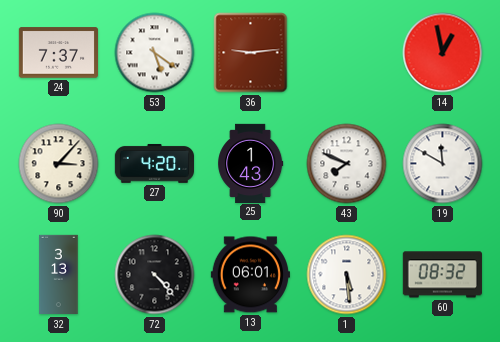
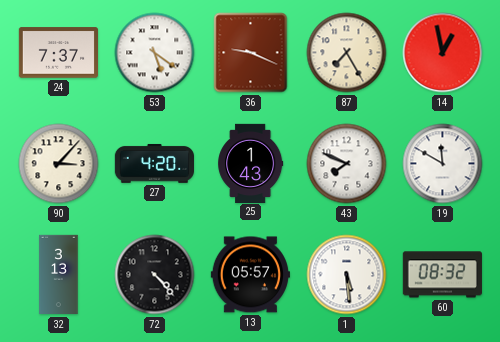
36: 9:14 -> 9:19
87: none -> 7:25
13: 06:01 -> 05:57
